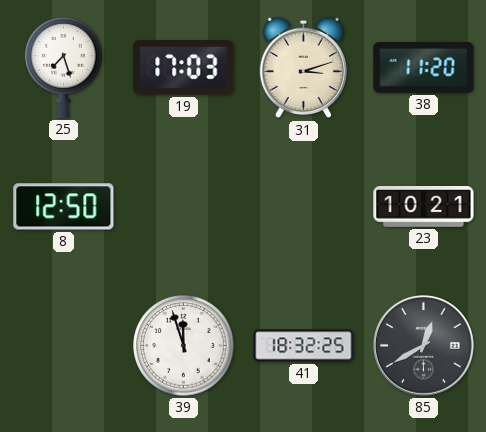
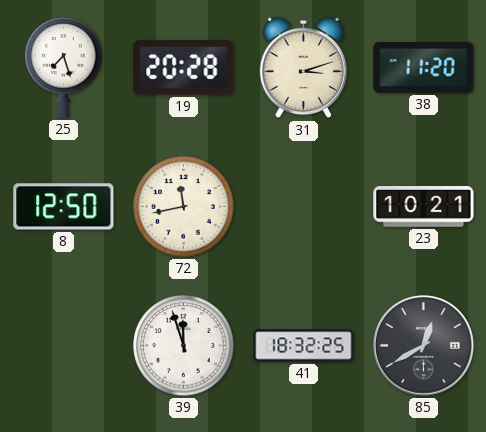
19: 17:03 -> 20:28
72: none -> 11:43
